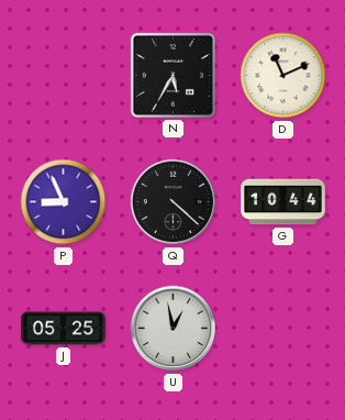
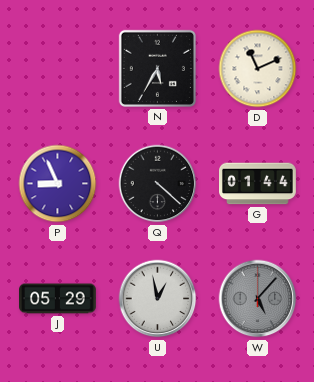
G: 10:44 -> 01:44
J: 05:25 -> 05:29
W: none -> 5:07
